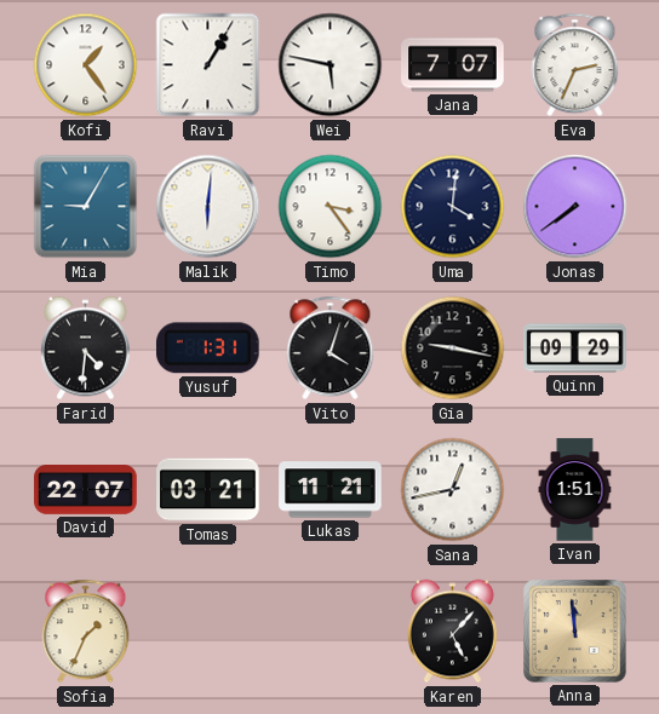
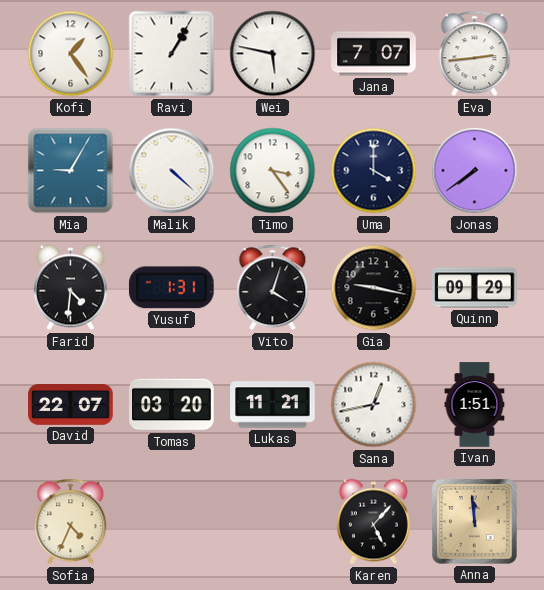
Eva: 2:34 -> 2:44
Malik: 6:01 -> 4:22
Uma: 4:01 -> 4:00
Tomas: 03:21 -> 03:20
Sofia: 1:34 -> 4:34
